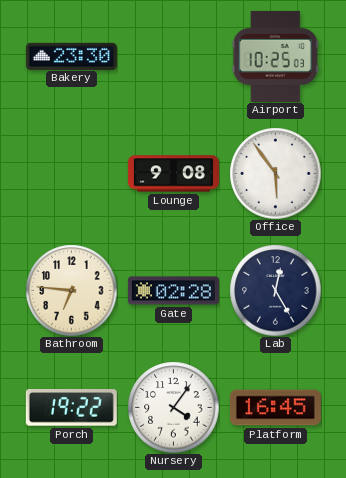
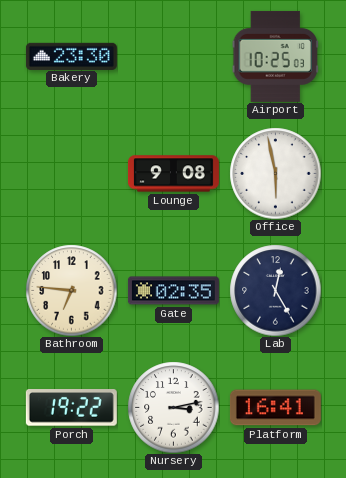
Office: 5:54 -> 5:58
Gate: 02:28 -> 02:35
Nursery: 4:06 -> 3:13
Platform: 16:45 -> 16:41
